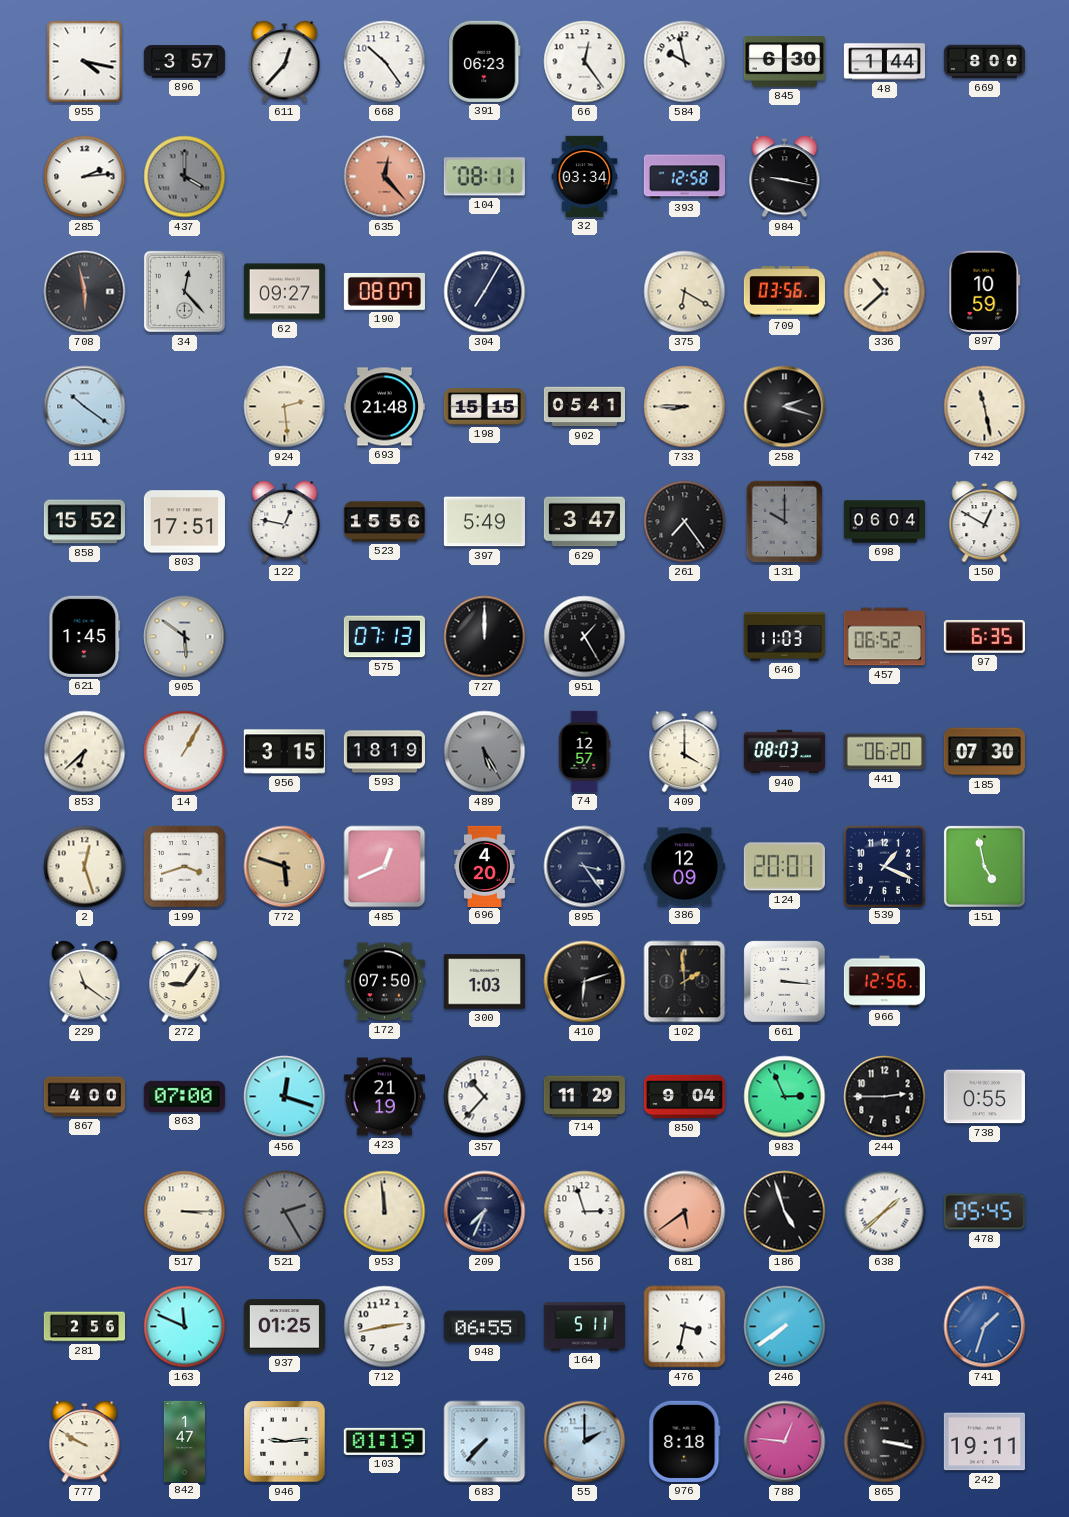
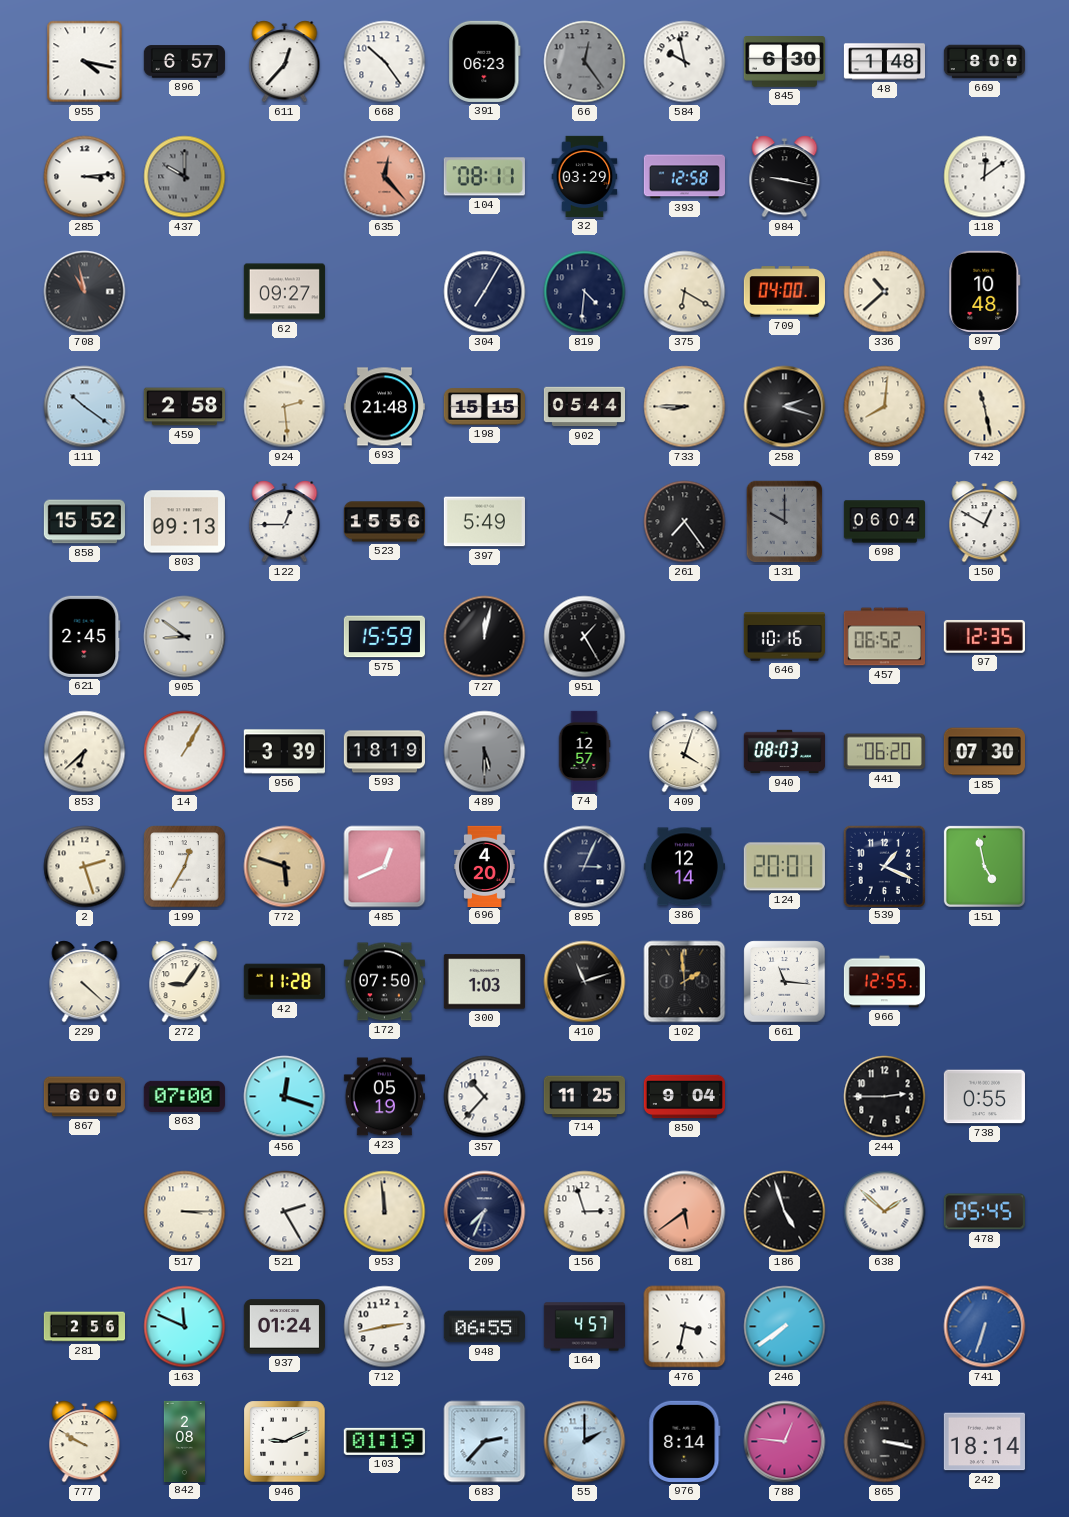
896: 3:57 -> 6:57
66 dial: white -> grey
48: 1:44 -> 1:48
285: 2:14 -> 3:14
437: 4:00 -> 10:00
32: 03:34 -> 03:29
118: none -> 12:09
708: 5:58 -> 10:58
34: 12:23 -> none
190: 08:07 -> none
819: none -> 4:31
709: 03:56 -> 04:00
897: 10:59 -> 10:48
459: none -> 2:58
902: 05:41 -> 05:44
859: none -> 8:01
803: 17:51 -> 09:13
122: 12:47 -> 12:45
629: 3:47 -> none
621: 1:45 -> 2:45
905: 5:51 -> 8:51
575: 07:13 -> 15:59
727: 12:00 -> 12:02
646: 11:03 -> 10:16
97: 6:35 -> 12:35
956: 3:15 -> 3:39
489: 5:25 -> 5:30
409: 4:00 -> 4:03
2: 12:27 -> 2:27
199: 3:42 -> 12:35
895: 3:24 -> 3:04
386: 12:09 -> 12:14
229: 11:21 -> 4:22
42: none -> 11:28
410: 6:12 -> 11:12
661: 3:16 -> 11:16
966: 12:56 -> 12:55
867: 4:00 -> 6:00
423: 21:19 -> 05:19
714: 11:29 -> 11:25
983: 2:56 -> none
521 dial: grey -> white
638: 1:38 -> 1:52
937: 01:25 -> 01:24
164: 5:11 -> 4:57
741: 1:33 -> 6:33
842: 1:47 -> 2:08
946: 9:14 -> 9:11
683: 7:37 -> 2:37
976: 8:18 -> 8:14
242: 19:11 -> 18:14
